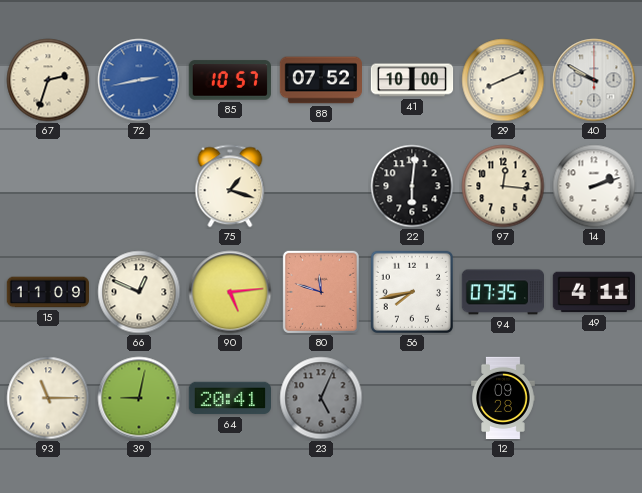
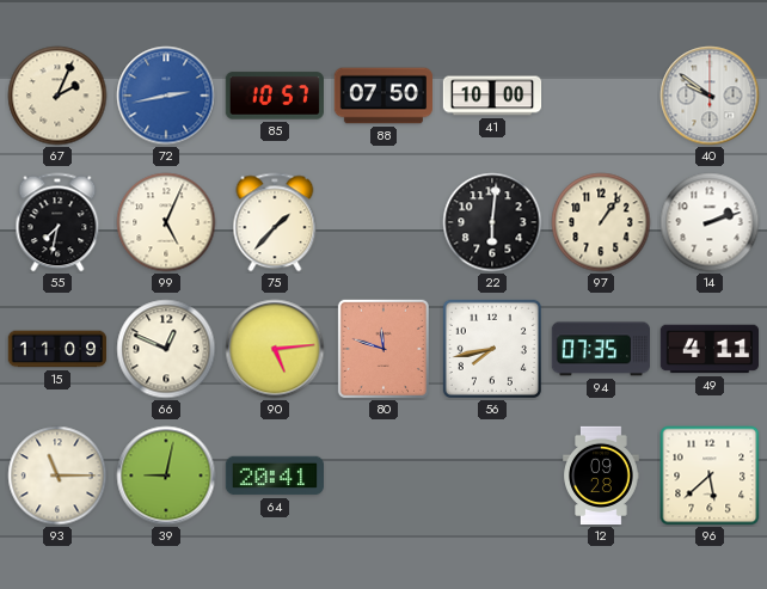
67: 2:33 -> 2:04
88: 07:52 -> 07:50
29: 8:11 -> none
40: 9:50 -> 9:51
55: none -> 7:32
99: none -> 5:04
75: 1:18 -> 1:37
97: 12:16 -> 1:06
23: 5:04 -> none
96: none -> 5:38
